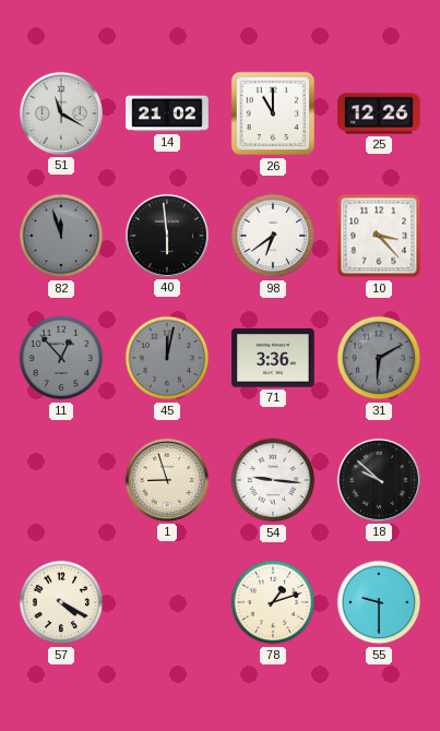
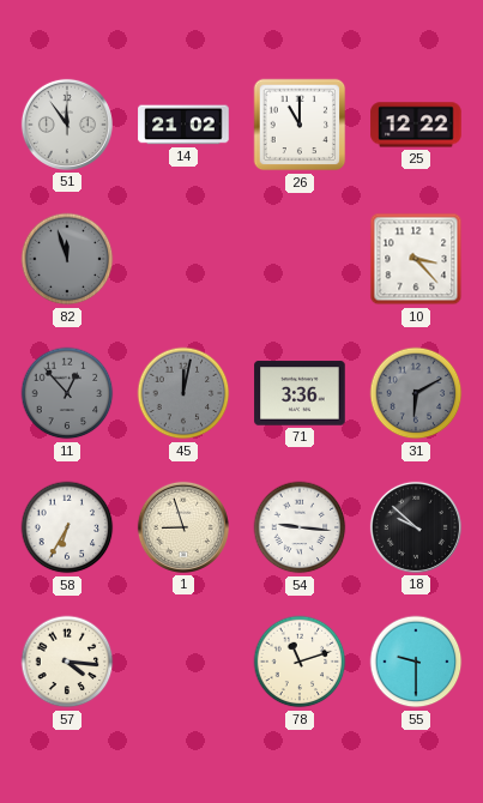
51: 11:20 -> 11:54
25: 12:26 -> 12:22
40: 5:59 -> none
98: 6:39 -> none
58: none -> 6:35
57: 4:20 -> 4:16
78: 1:12 -> 11:12
